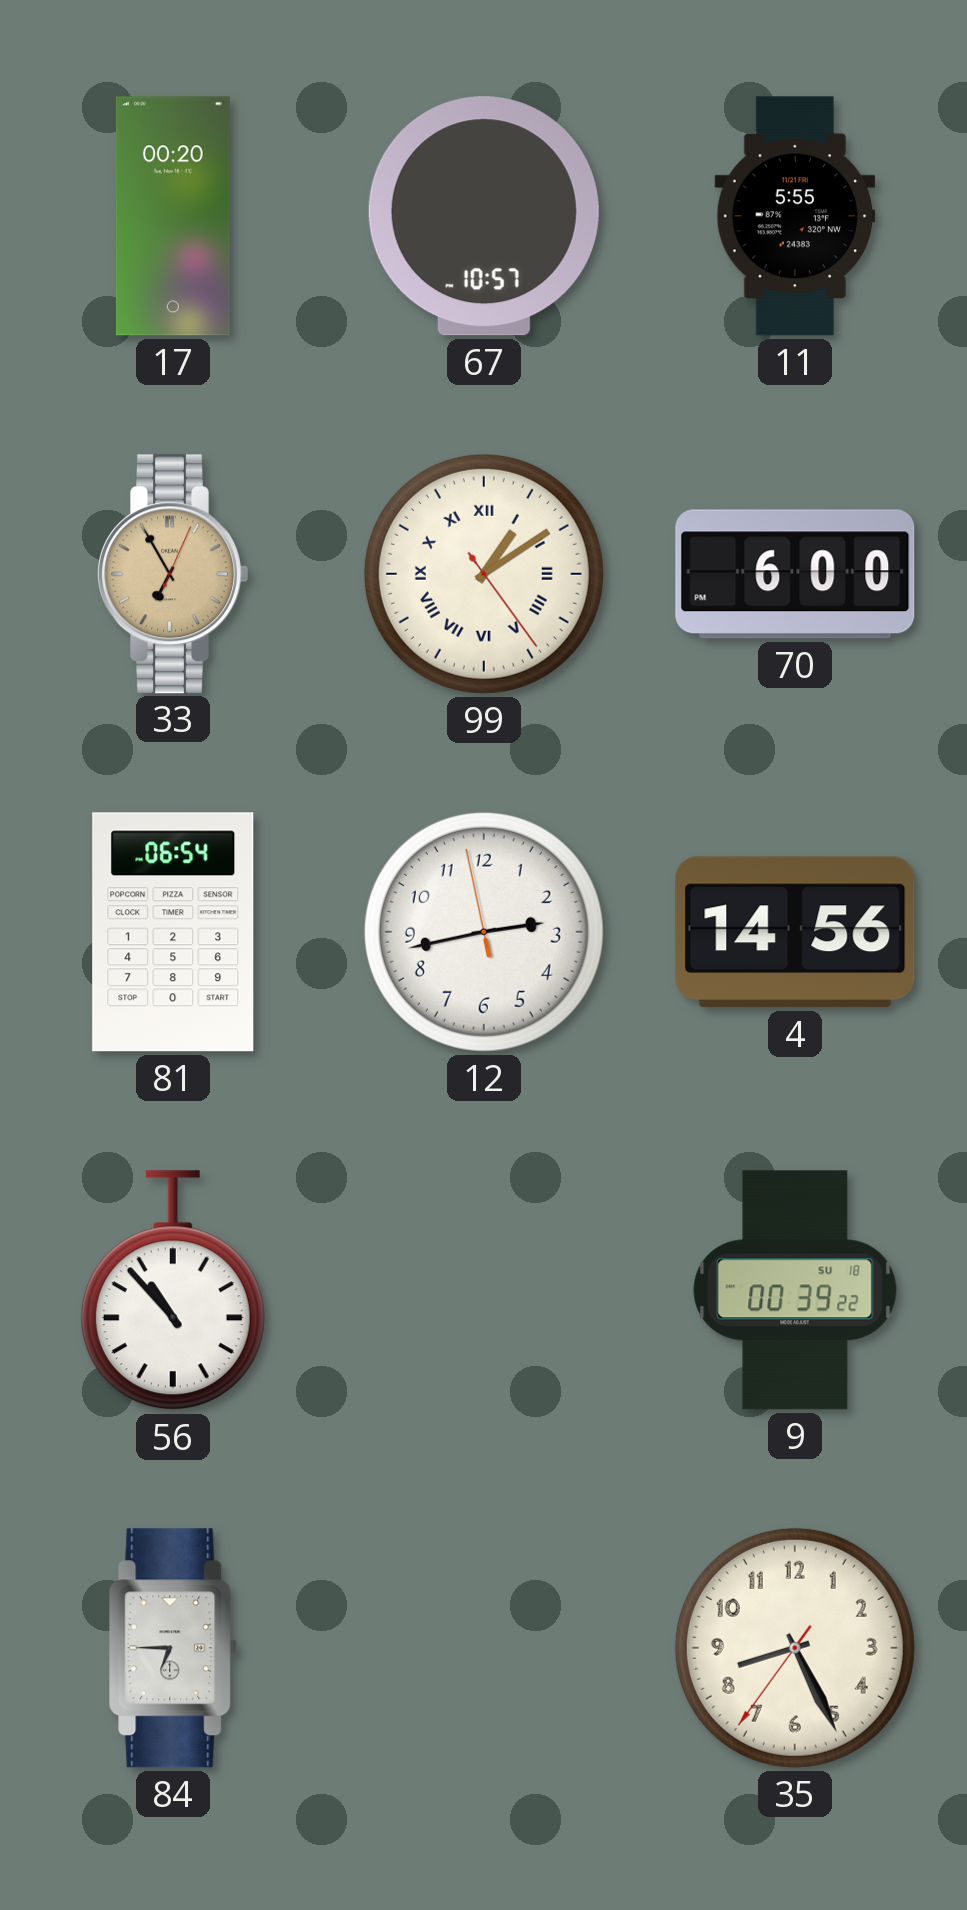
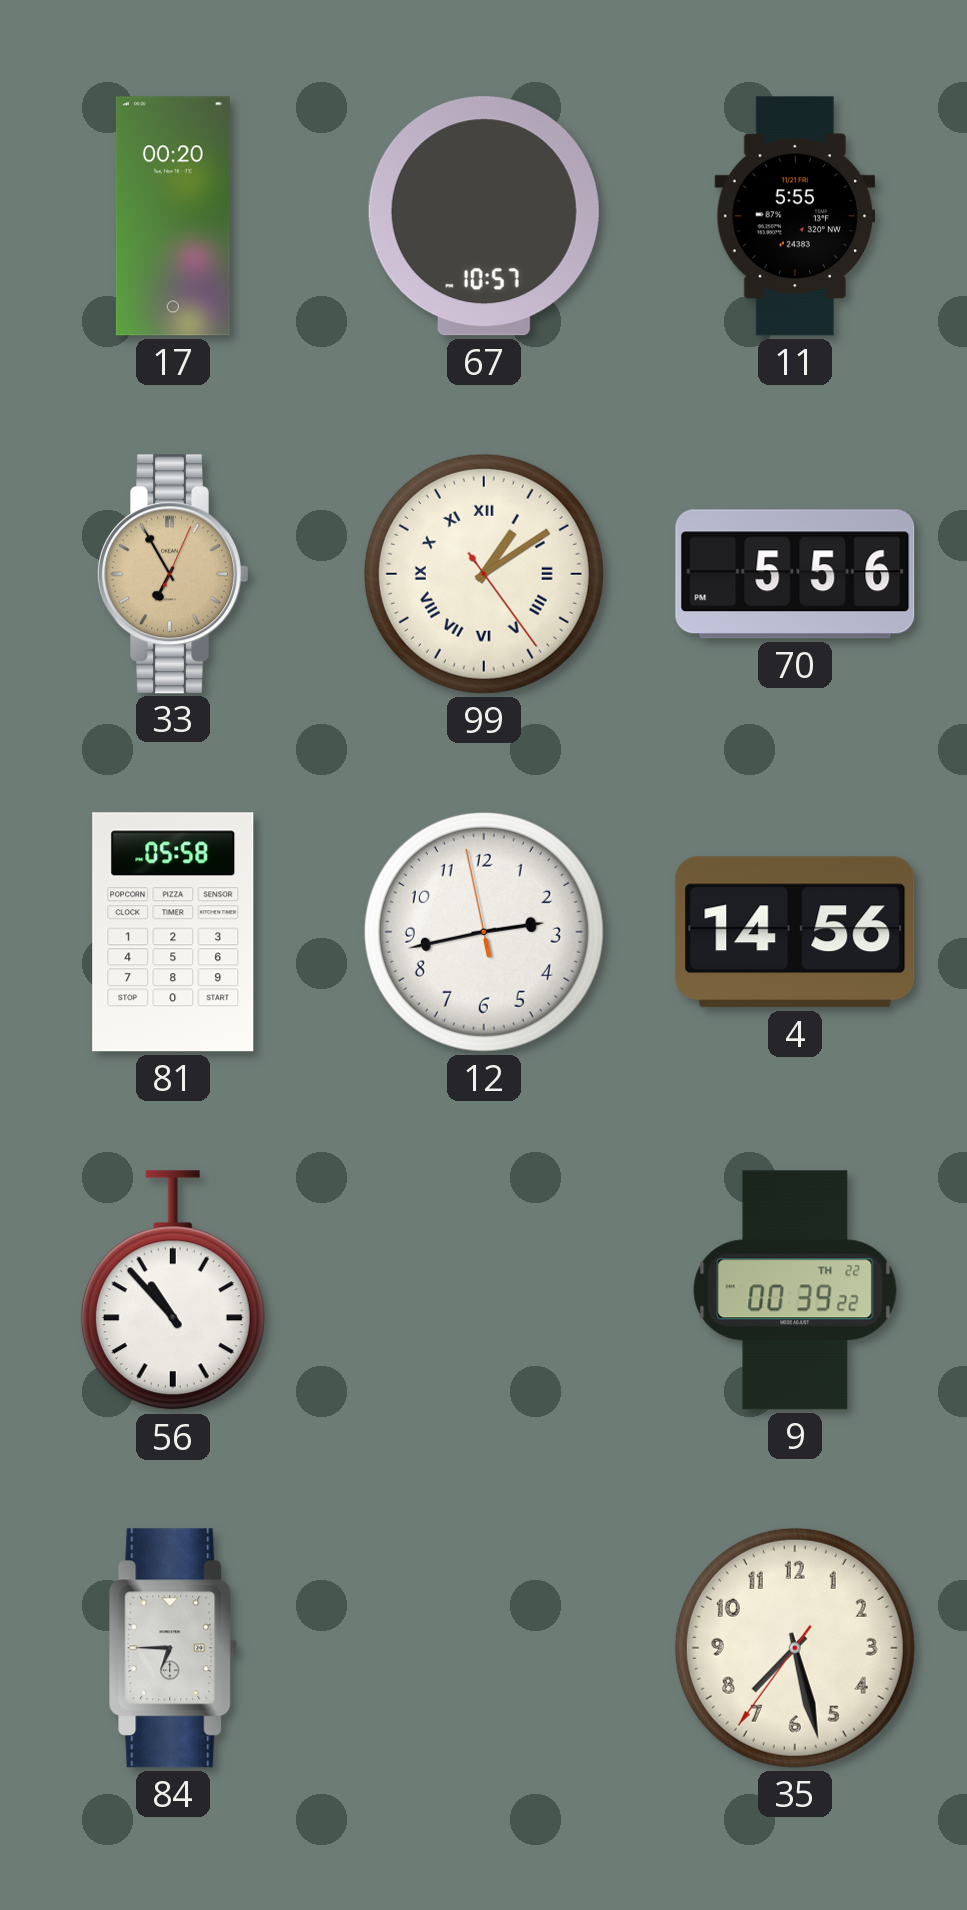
70: 6:00 -> 5:56
81: 06:54 -> 05:58
9 date: SU 18 -> TH 22
35: 8:25 -> 7:27
